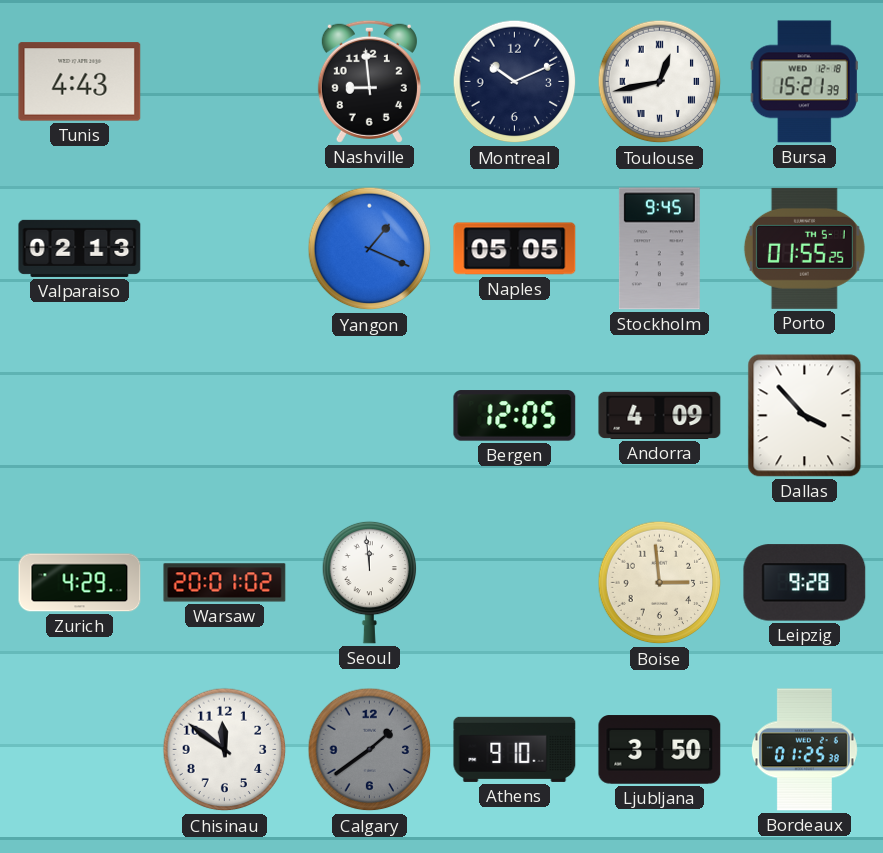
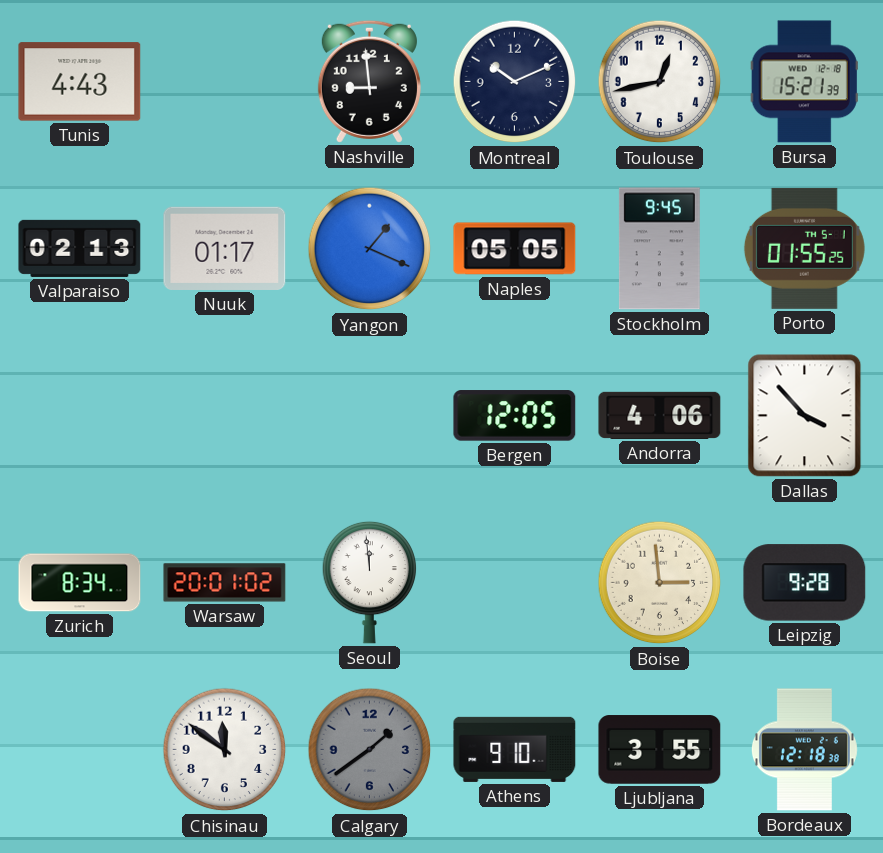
Toulouse numerals: Roman -> Arabic
Nuuk: none -> 01:17
Andorra: 4:09 -> 4:06
Zurich: 4:29 -> 8:34
Ljubljana: 3:50 -> 3:55
Bordeaux: 01:25 -> 12:18
